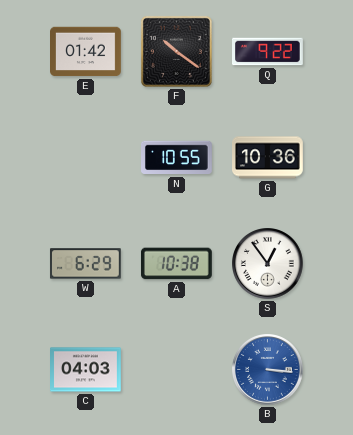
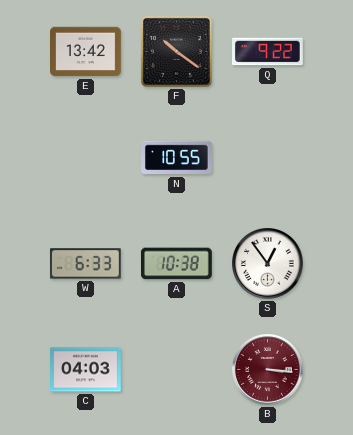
E: 01:42 -> 13:42
G: 10:36 -> none
W: 6:29 -> 6:33
B dial: blue -> burgundy
